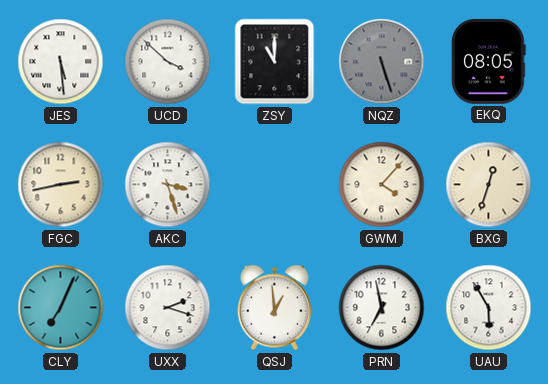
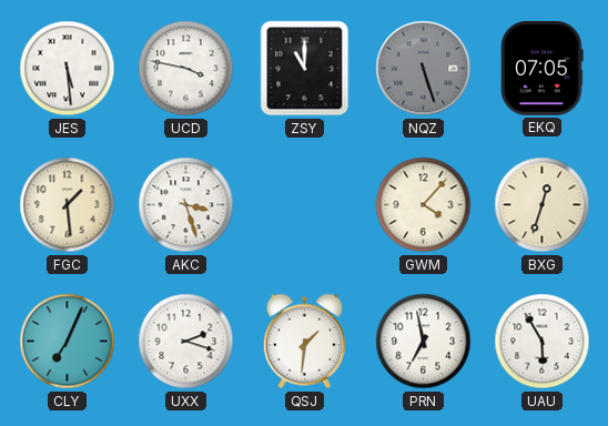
UCD: 3:52 -> 3:47
EKQ: 08:05 -> 07:05
FGC: 2:43 -> 1:29
QSJ: 12:59 -> 1:31
